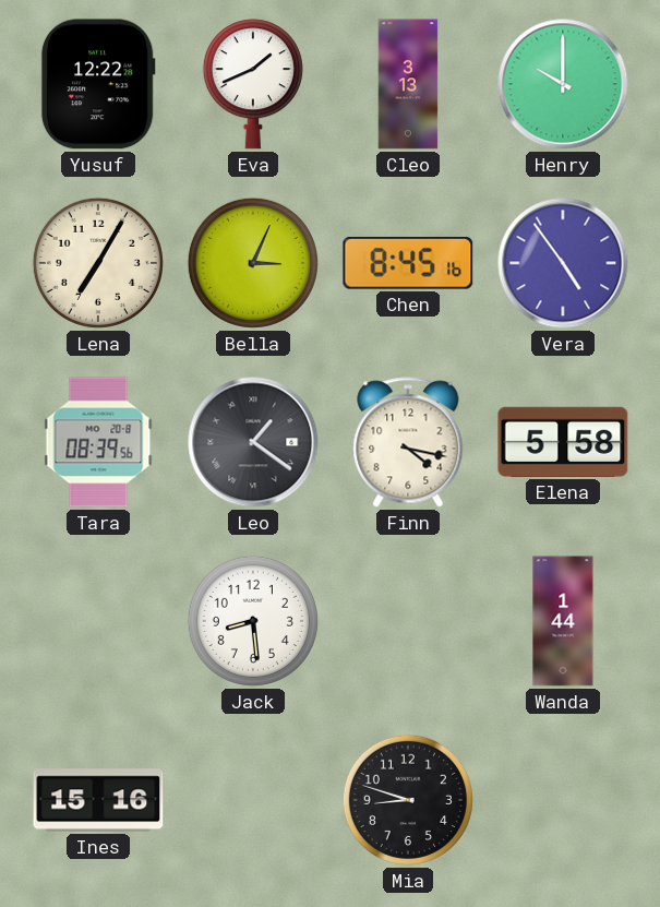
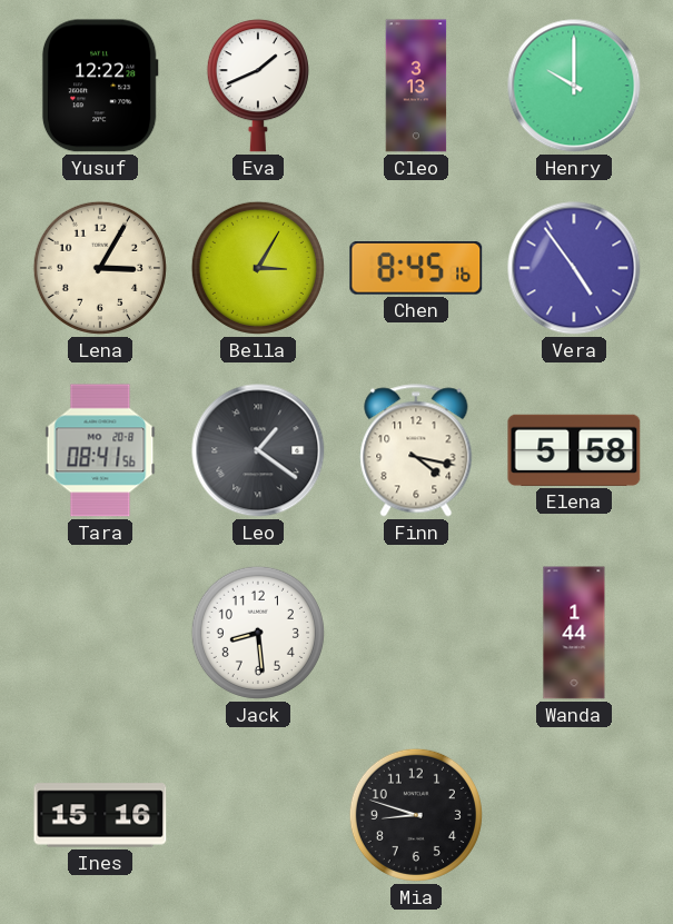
Lena: 7:05 -> 3:05
Bella: 3:04 -> 3:05
Tara: 08:39 -> 08:41
